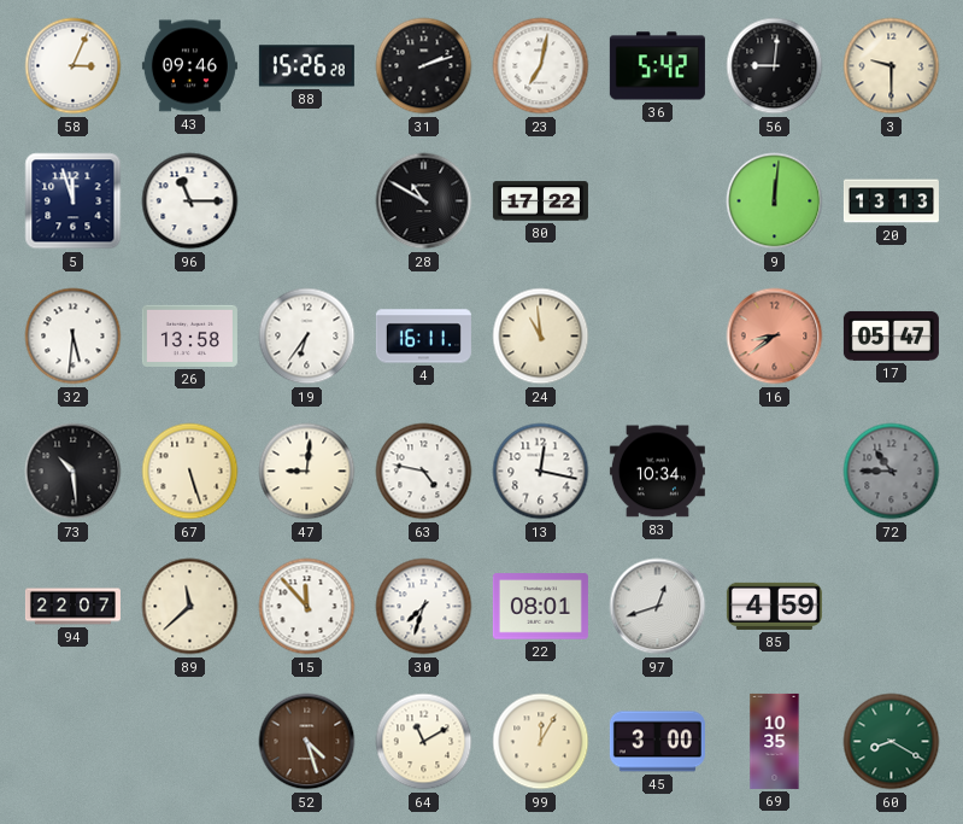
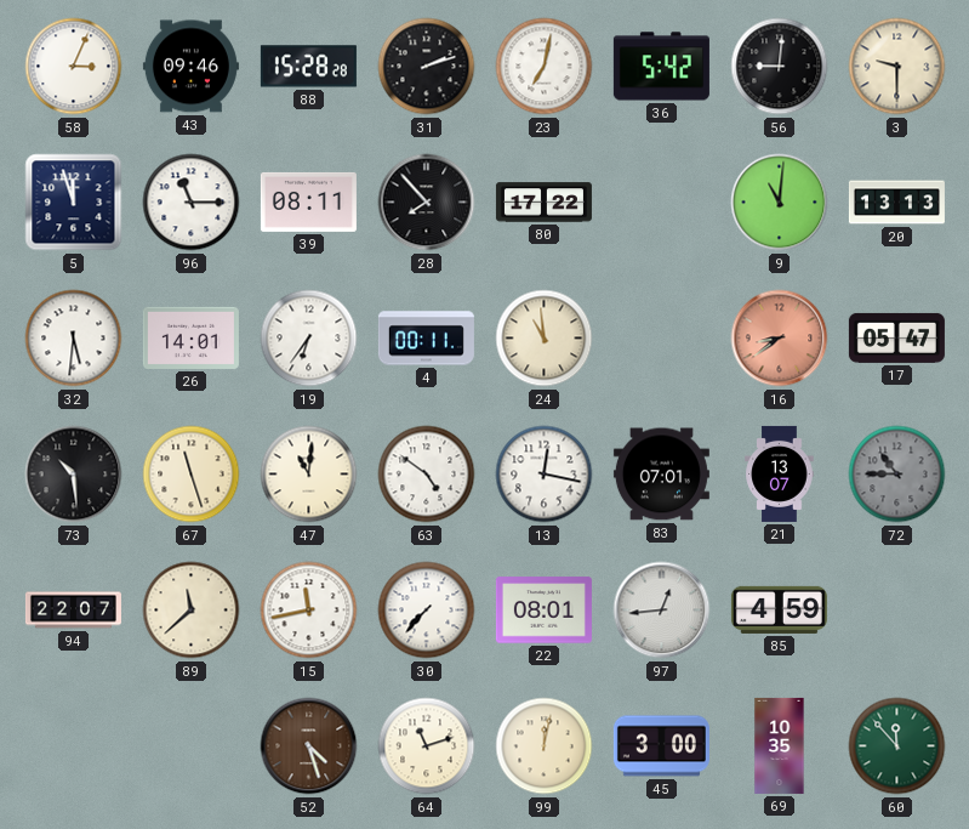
88: 15:26 -> 15:28
39: none -> 08:11
28: 10:50 -> 7:53
9: 12:01 -> 11:01
26: 13:58 -> 14:01
4: 16:11 -> 00:11
67: 5:27 -> 11:27
47: 9:01 -> 11:01
63: 4:47 -> 4:51
83: 10:34 -> 07:01
21: none -> 13:07
15: 11:53 -> 11:43
30: 7:33 -> 7:37
97: 12:42 -> 12:44
64: 11:10 -> 11:12
99: 12:05 -> 12:02
60: 8:20 -> 11:53
